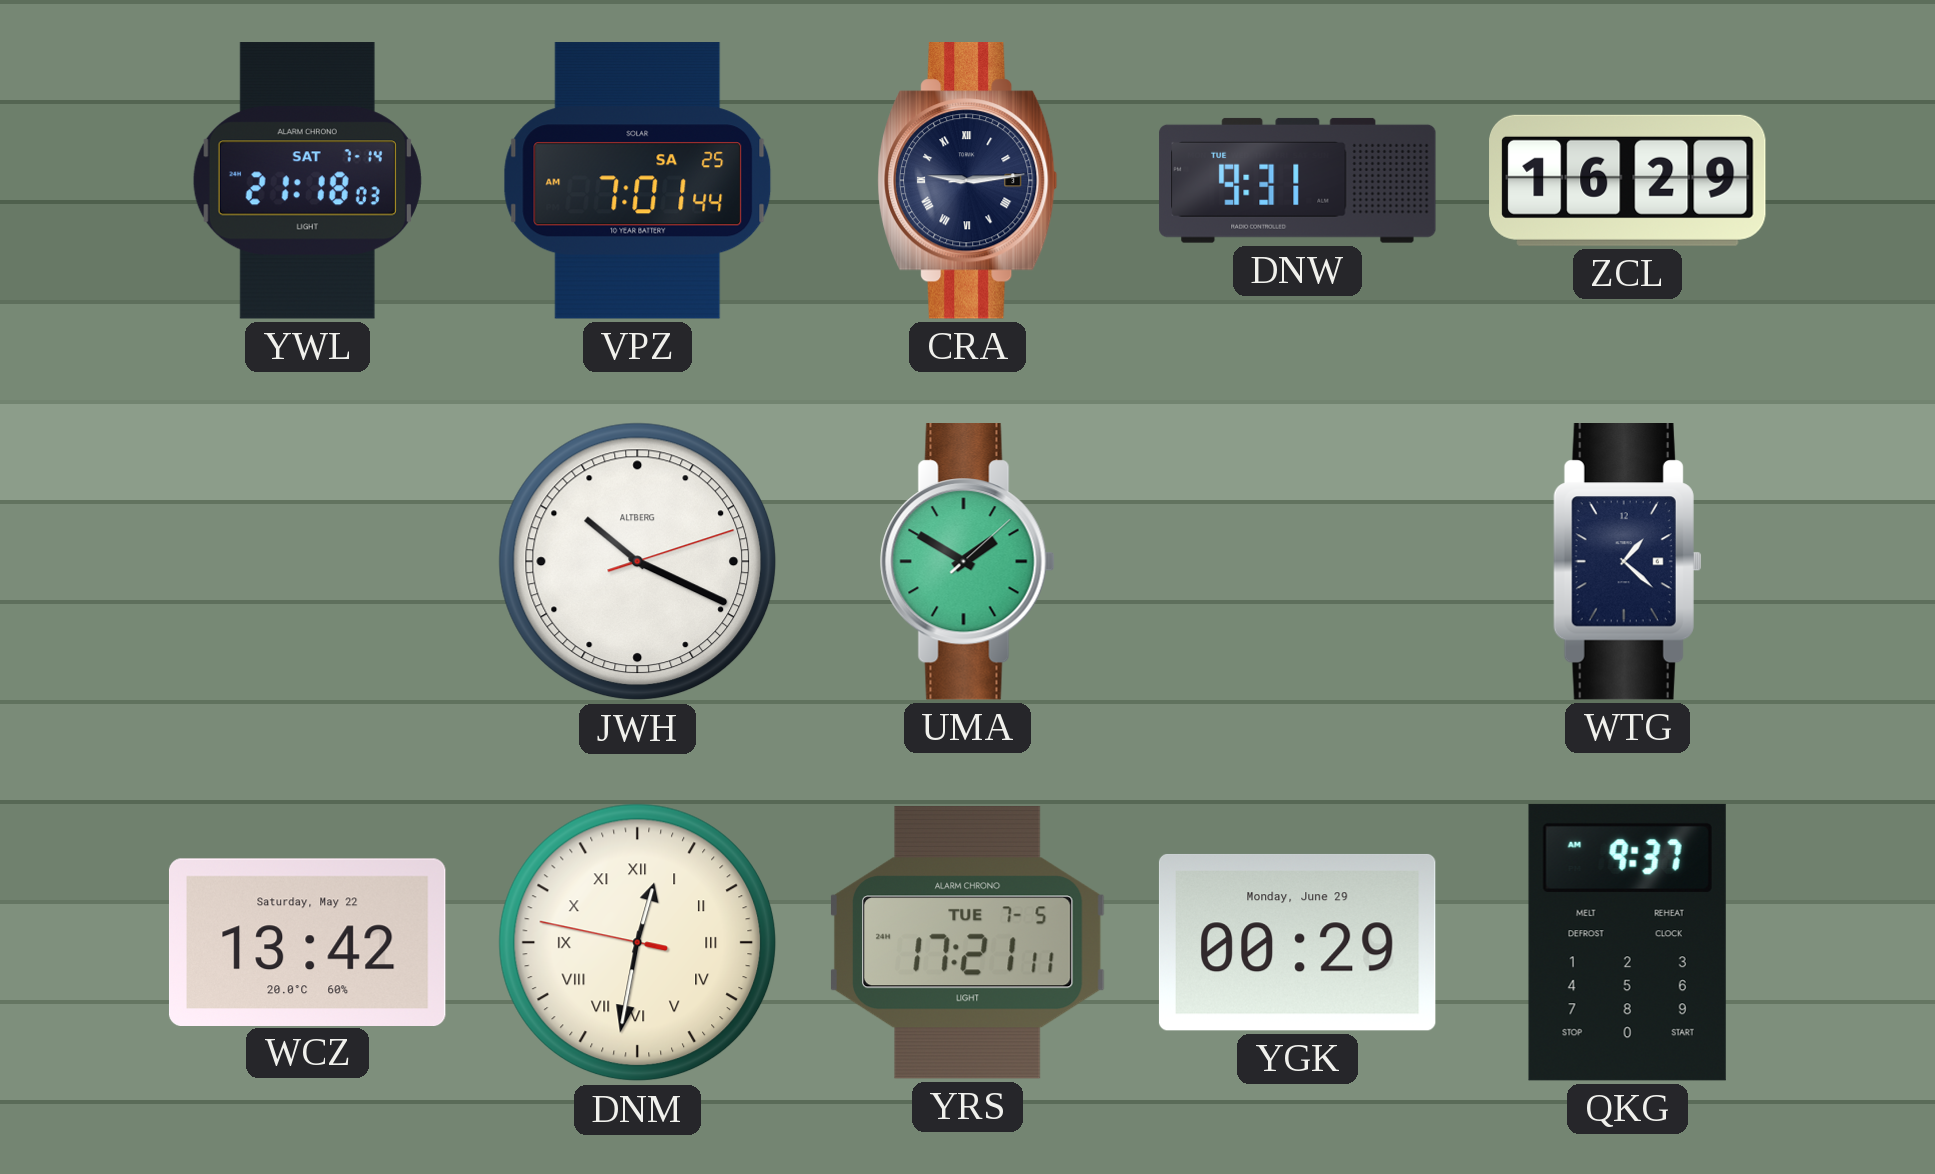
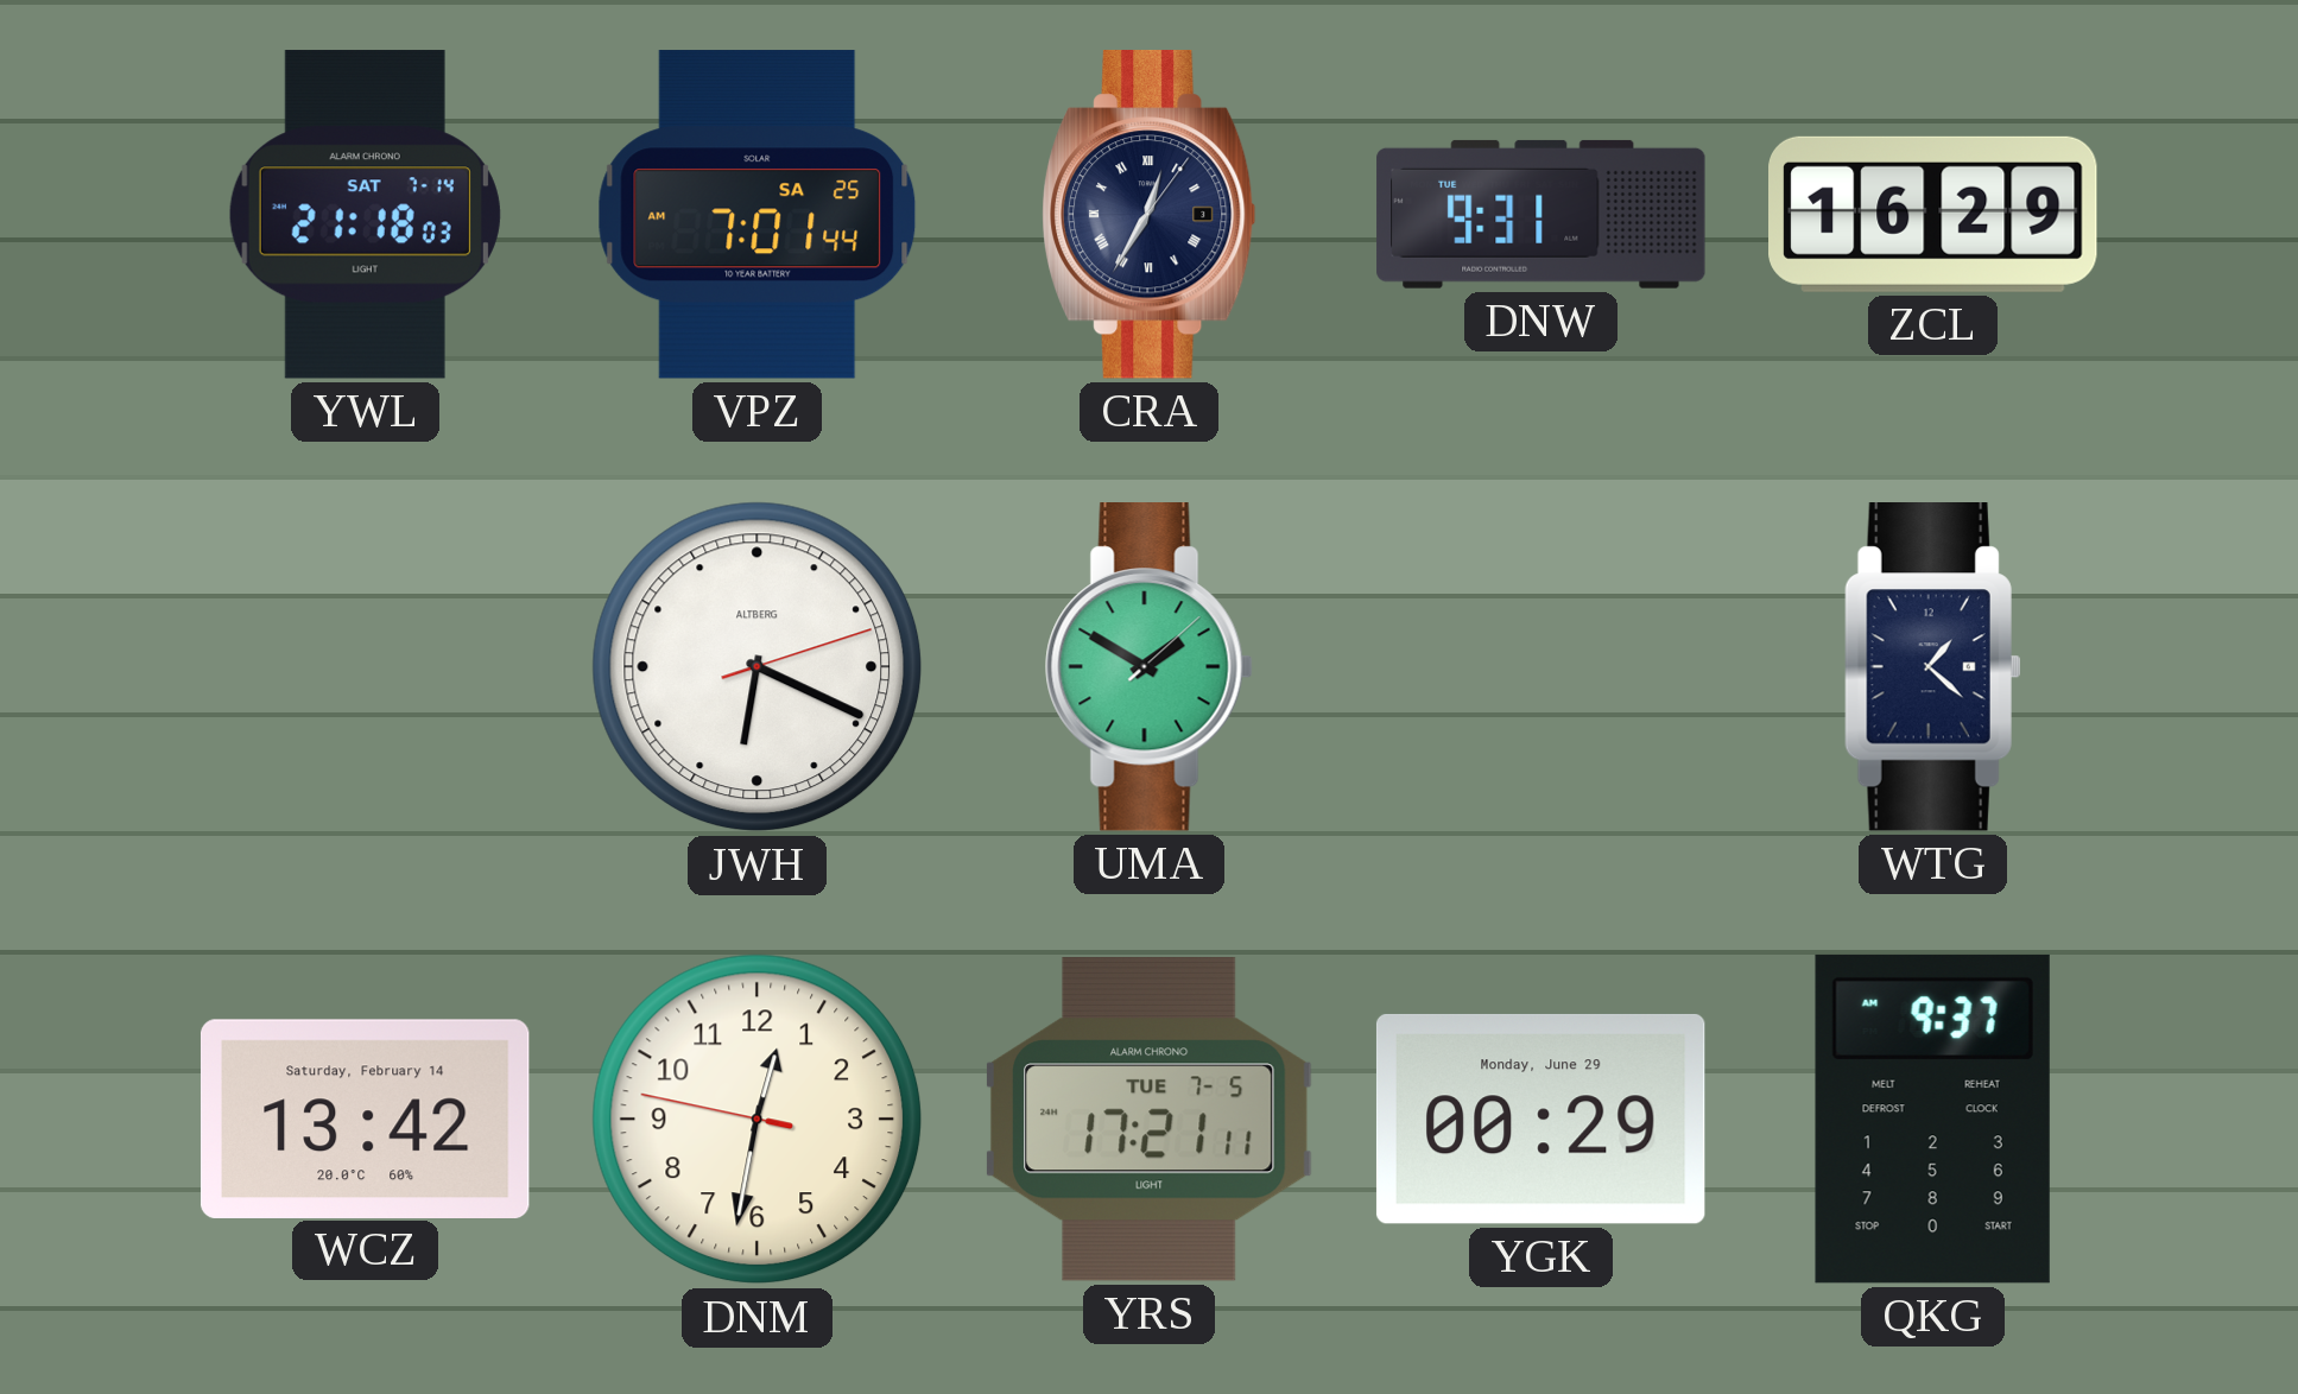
CRA: 9:14 -> 12:35
JWH: 10:19 -> 6:19
WCZ date: Saturday, May 22 -> Saturday, February 14
DNM numerals: Roman -> Arabic
